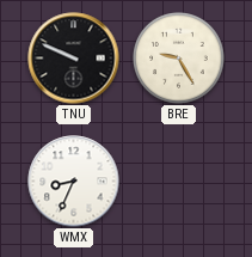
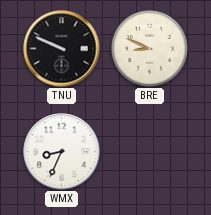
BRE: 9:25 -> 8:49
